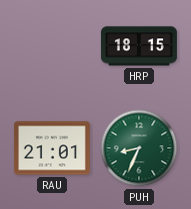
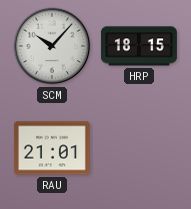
SCM: none -> 10:07
PUH: 8:34 -> none
